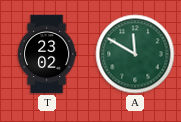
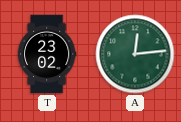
A: 11:50 -> 12:14
